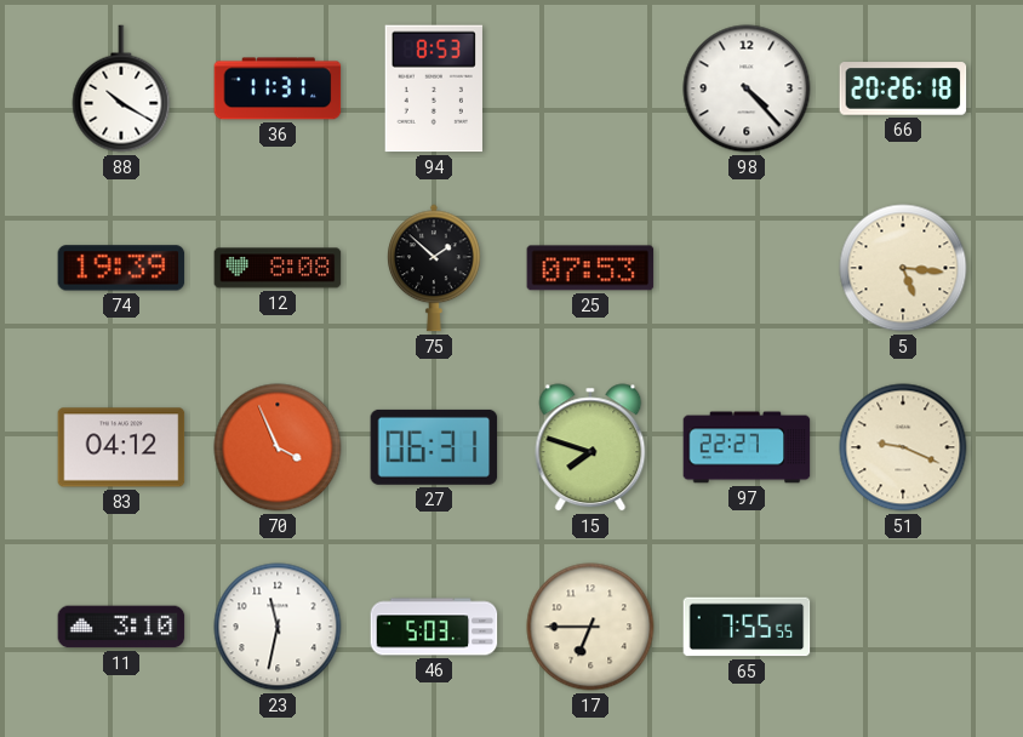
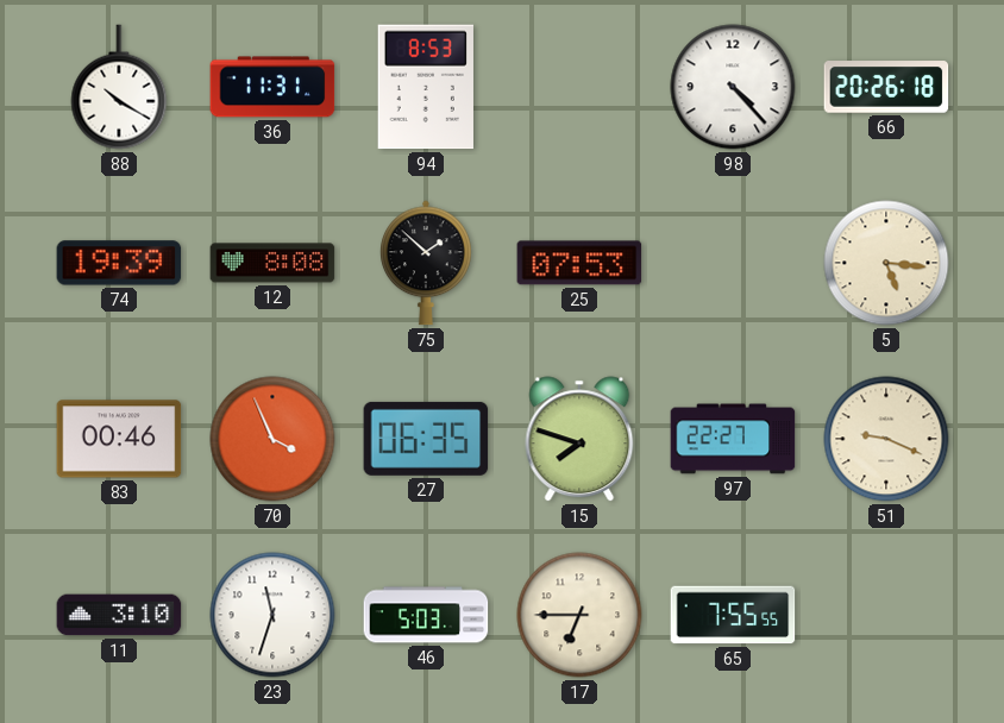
83: 04:12 -> 00:46
27: 06:31 -> 06:35
23: 11:32 -> 11:33
